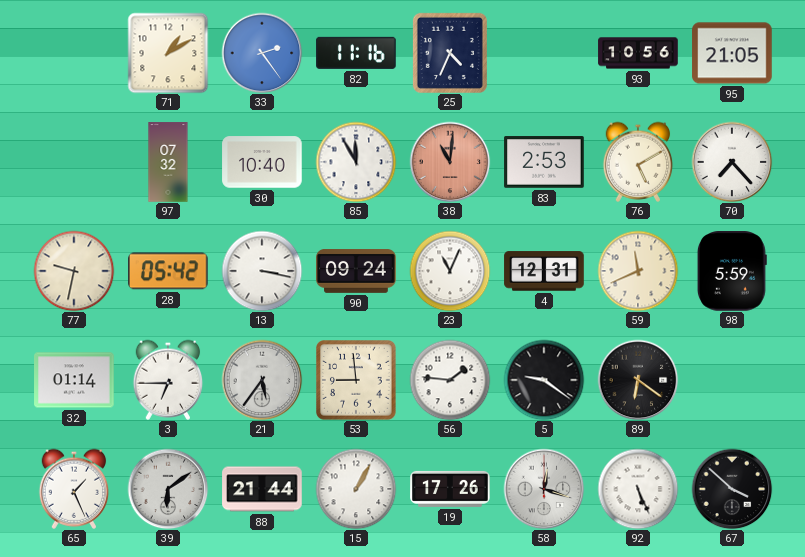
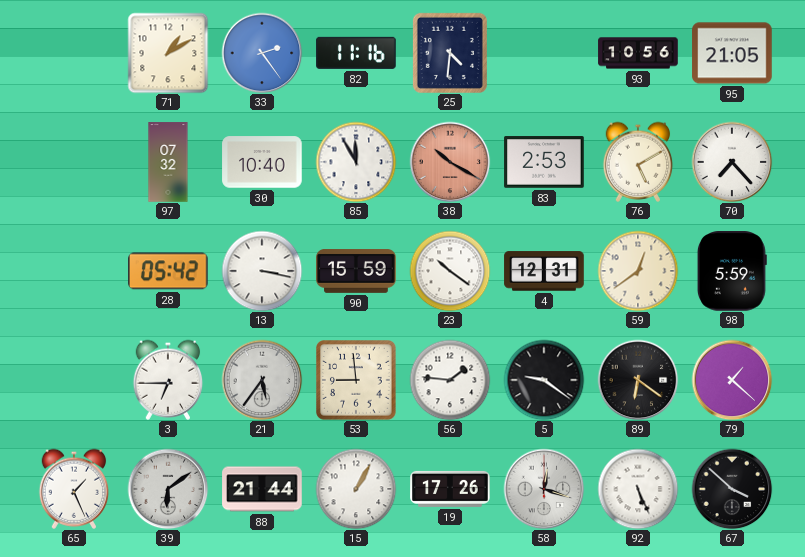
25: 4:34 -> 4:31
38: 11:01 -> 10:20
77: 9:32 -> none
90: 09:24 -> 15:59
23: 11:04 -> 10:21
59: 11:41 -> 12:39
32: 01:14 -> none
79: none -> 1:22
